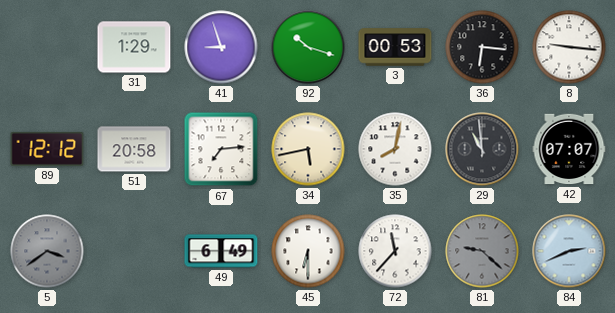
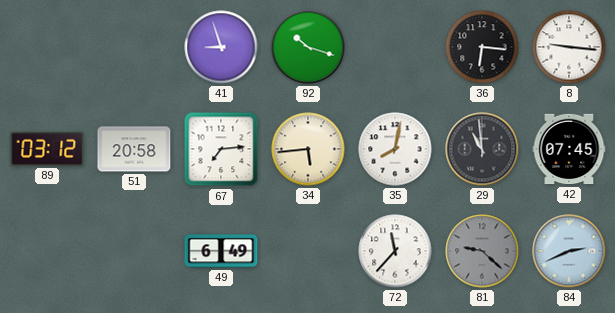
31: 1:29 -> none
3: 00:53 -> none
89: 12:12 -> 03:12
34: 5:43 -> 5:44
42: 07:07 -> 07:45
5: 3:39 -> none
45: 6:30 -> none
